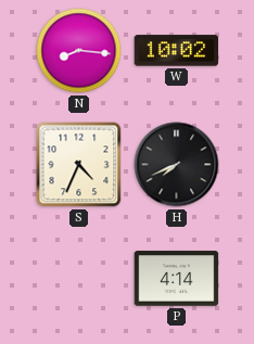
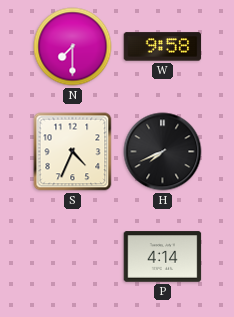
N: 8:16 -> 7:30
W: 10:02 -> 9:58
